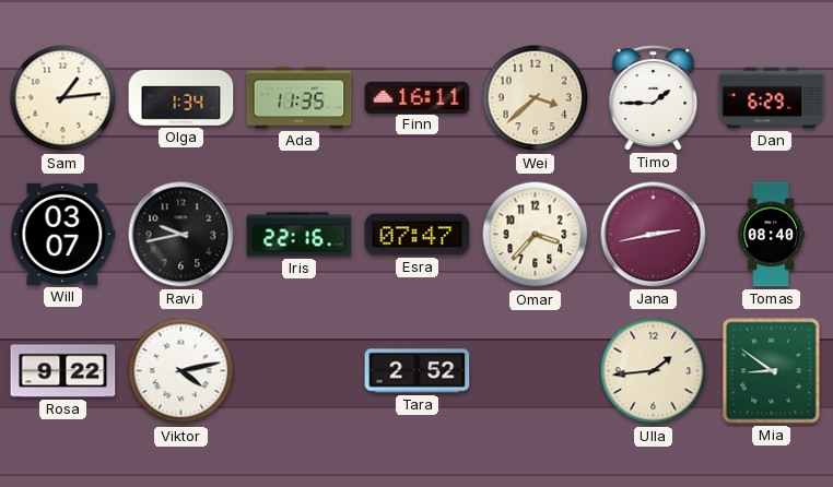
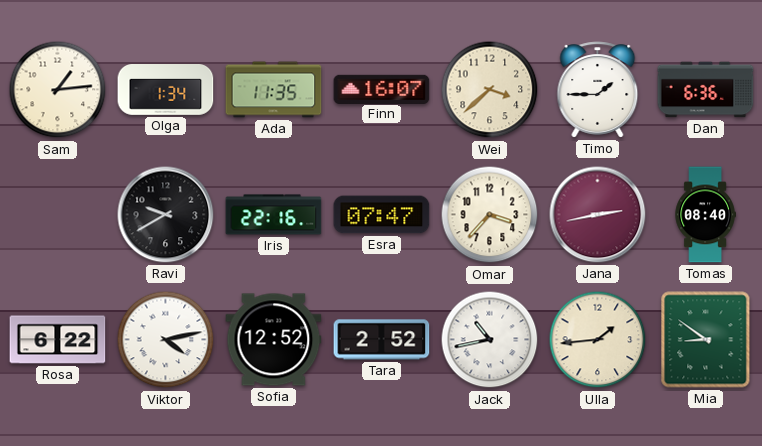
Finn: 16:11 -> 16:07
Dan: 6:29 -> 6:36
Will: 03:07 -> none
Ravi: 9:43 -> 9:40
Rosa: 9:22 -> 6:22
Sofia: none -> 12:52
Jack: none -> 10:43
